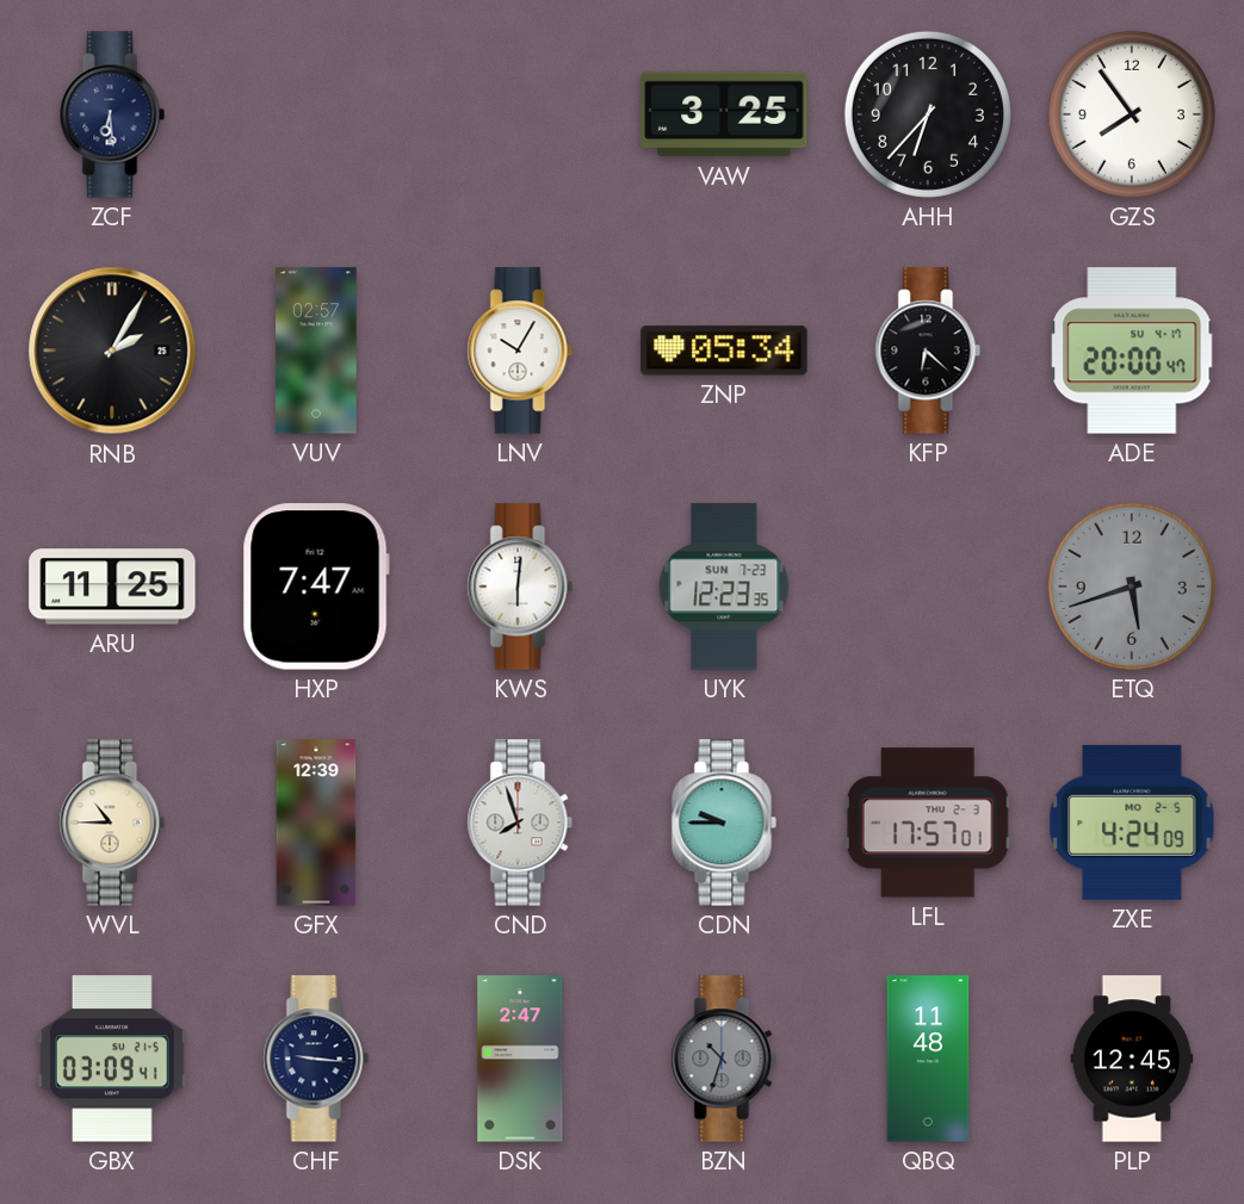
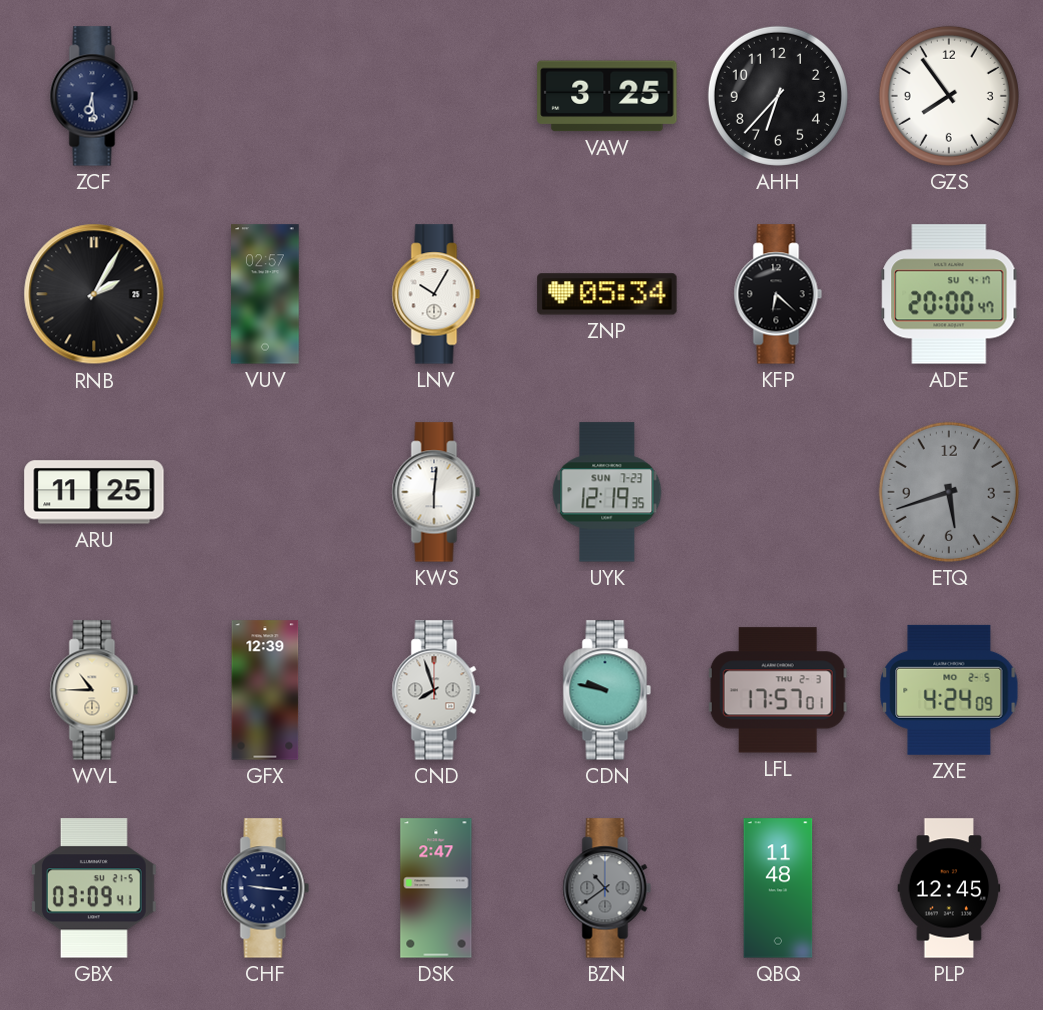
HXP: 7:47 -> none
UYK: 12:23 -> 12:19
CDN: 9:45 -> 9:47
BZN: 10:33 -> 10:39
